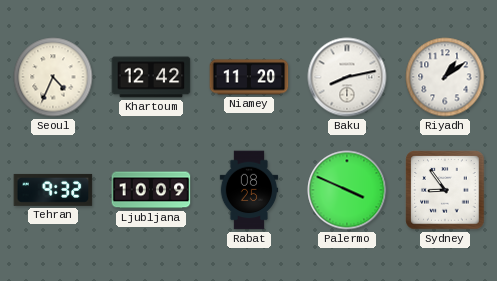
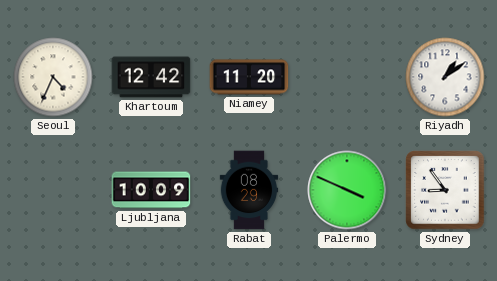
Baku: 8:13 -> none
Tehran: 9:32 -> none
Rabat: 08:25 -> 08:29
